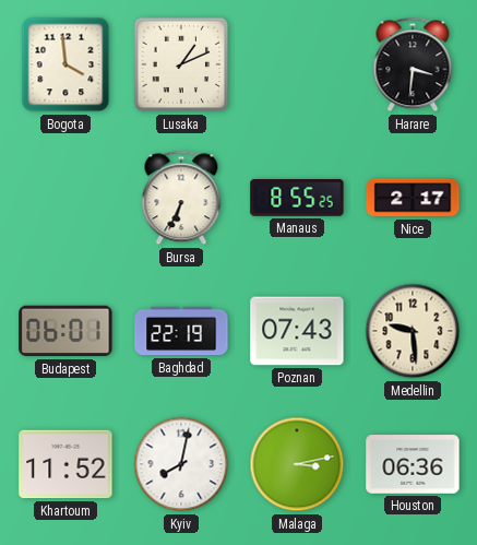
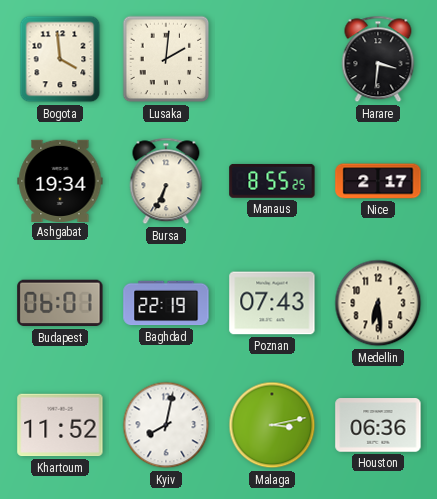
Lusaka: 1:11 -> 2:01
Ashgabat: none -> 19:34
Medellin: 9:29 -> 6:29
